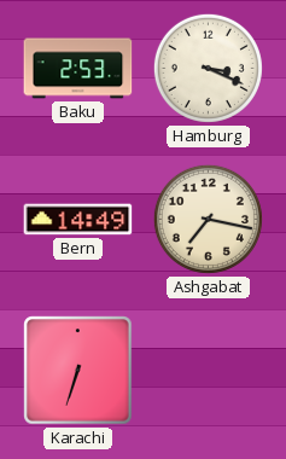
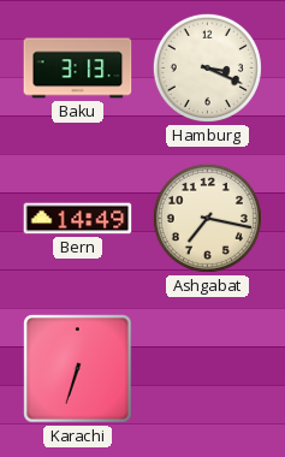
Baku: 2:53 -> 3:13
